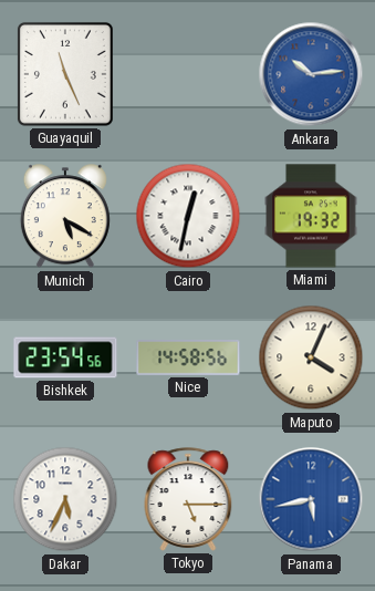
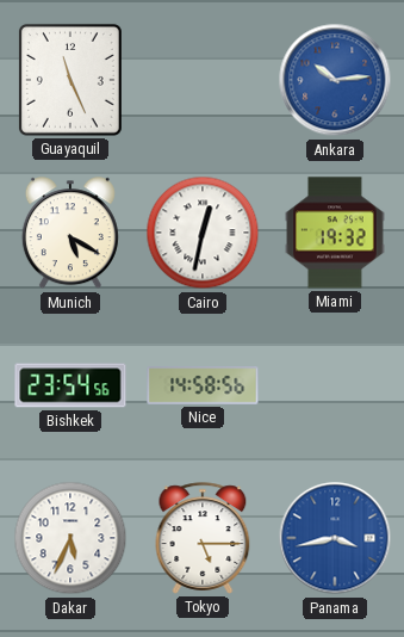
Maputo: 4:04 -> none
Panama: 5:43 -> 3:43
